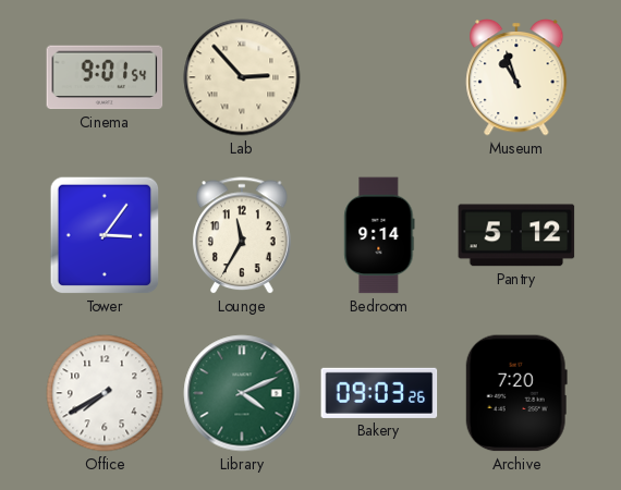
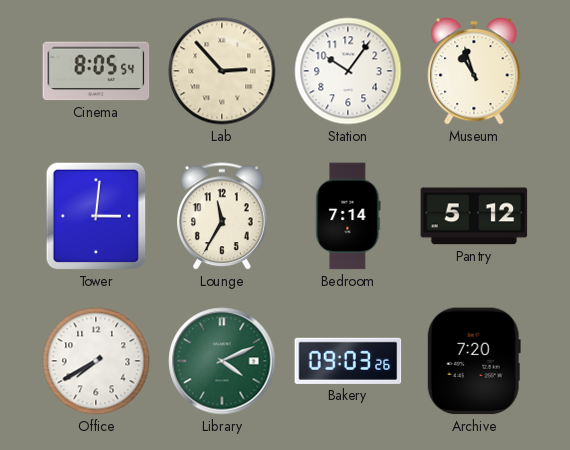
Cinema: 9:01 -> 8:05
Station: none -> 10:06
Tower: 3:06 -> 3:01
Bedroom: 9:14 -> 7:14
